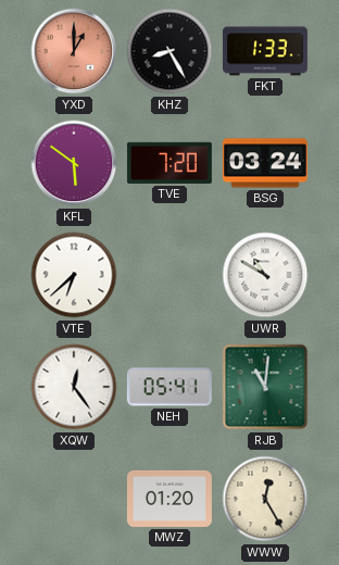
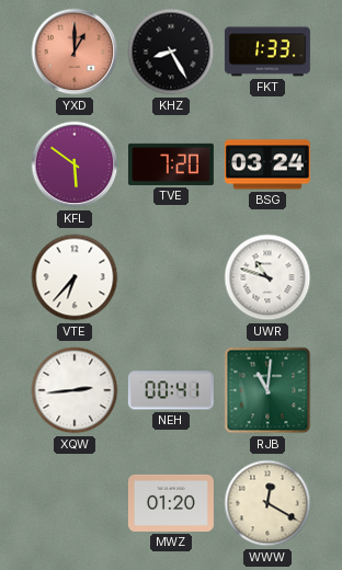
VTE: 6:38 -> 6:37
UWR: 10:50 -> 10:48
XQW: 12:24 -> 2:44
NEH: 05:41 -> 00:41
WWW: 12:25 -> 12:20
